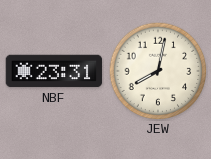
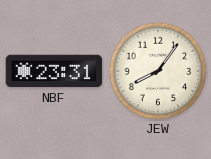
JEW: 8:02 -> 8:06
